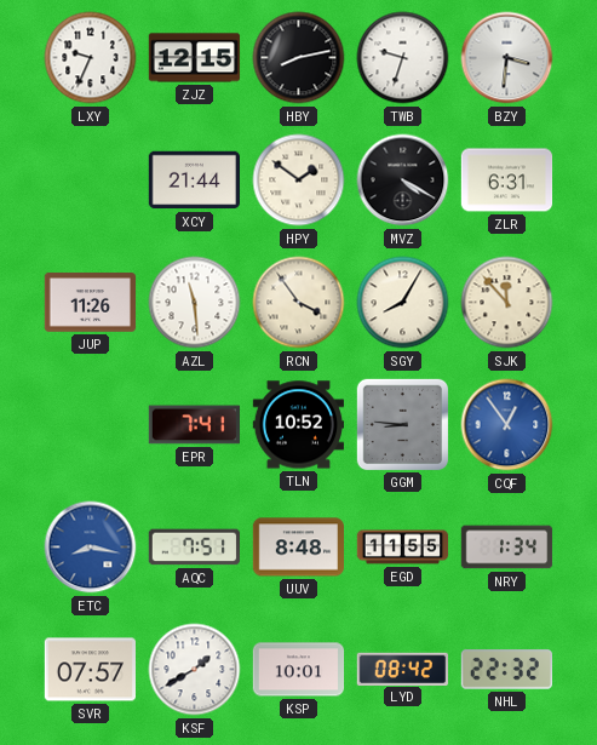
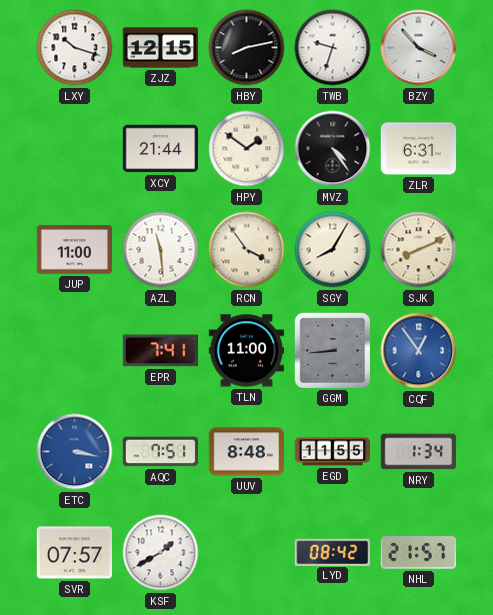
LXY: 9:34 -> 10:18
BZY: 3:31 -> 3:53
MVZ: 4:20 -> 4:24
JUP: 11:26 -> 11:00
SJK: 11:53 -> 8:11
TLN: 10:52 -> 11:00
GGM: 8:46 -> 8:44
ETC: 8:17 -> 3:17
KSP: 10:01 -> none
NHL: 22:32 -> 21:57
